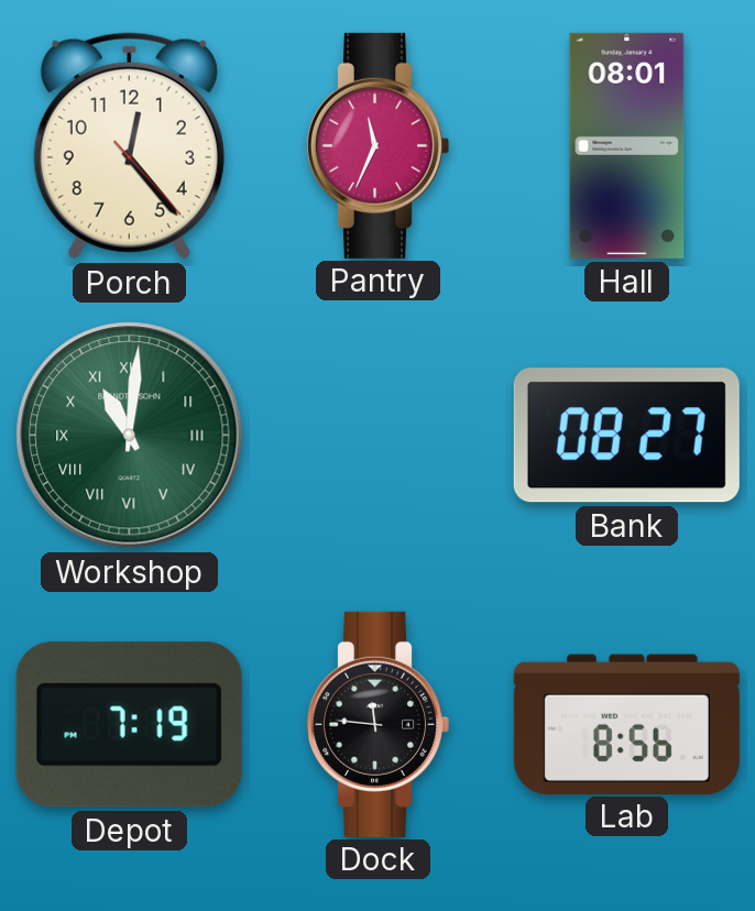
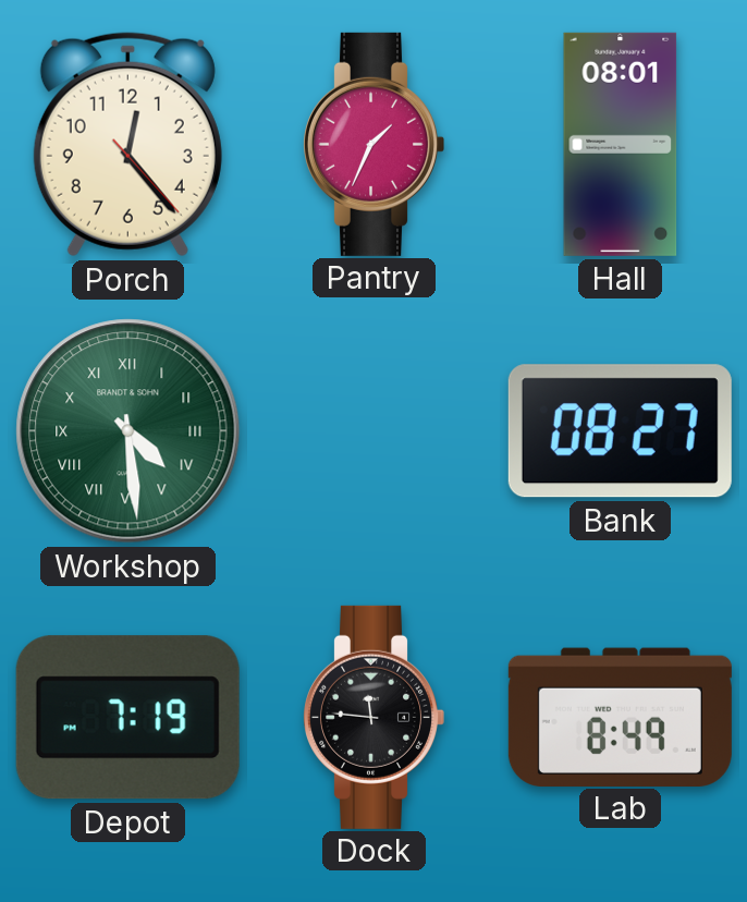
Pantry: 11:34 -> 1:34
Workshop: 11:01 -> 4:29
Lab: 8:56 -> 8:49
